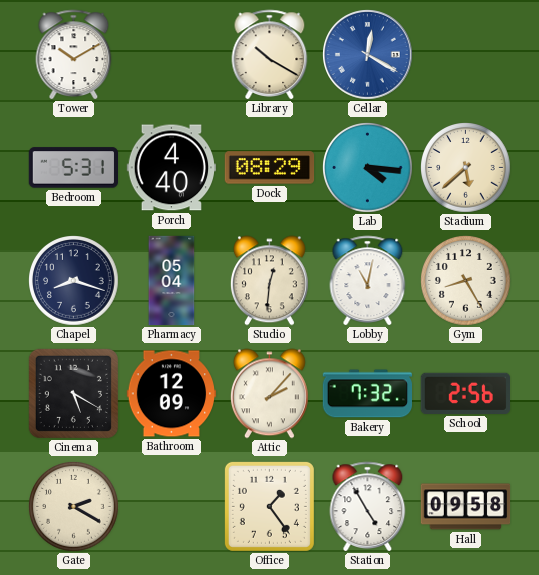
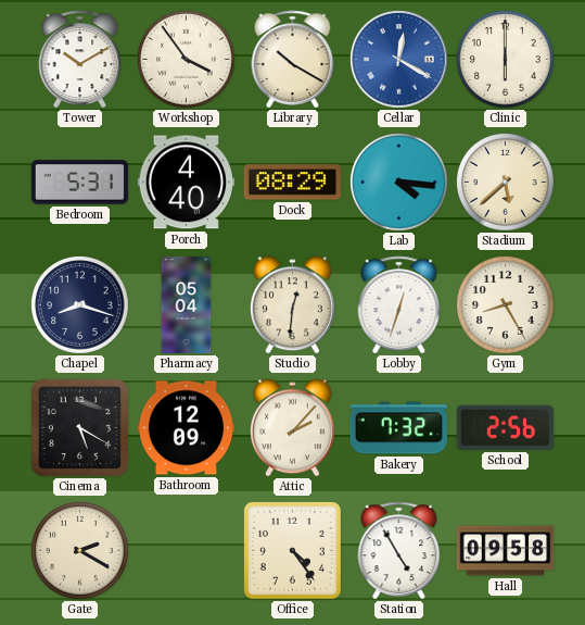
Workshop: none -> 3:54
Clinic: none -> 6:00
Lobby: 11:02 -> 12:33
Office: 1:24 -> 4:24
